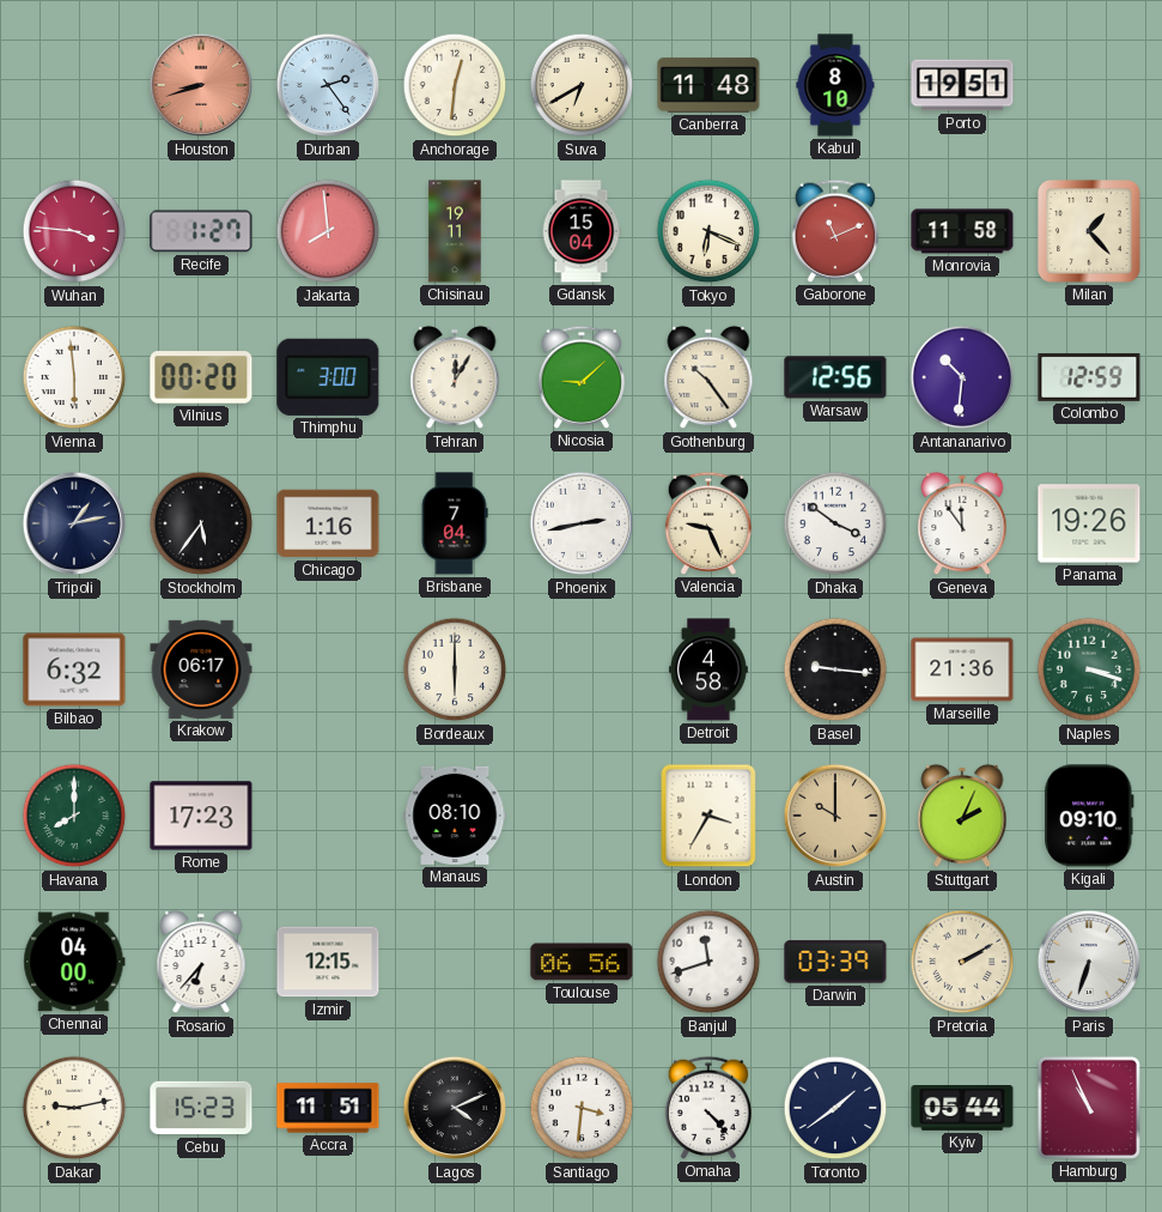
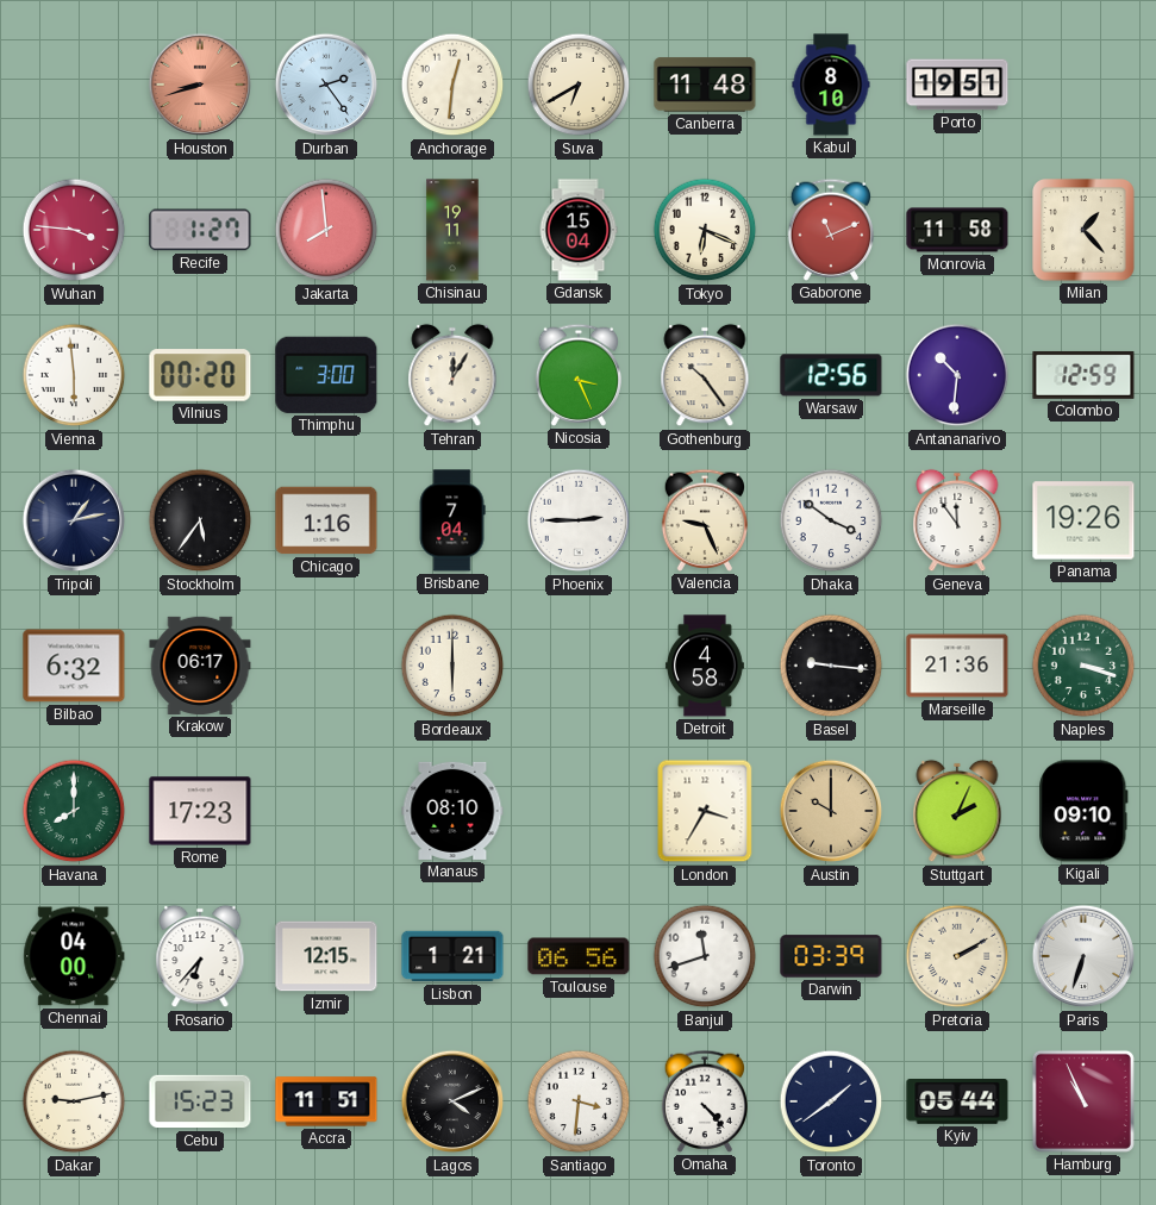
Nicosia: 9:08 -> 3:26
Phoenix: 2:43 -> 2:45
Lisbon: none -> 1:21
